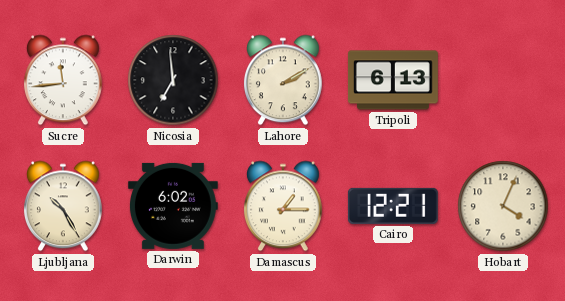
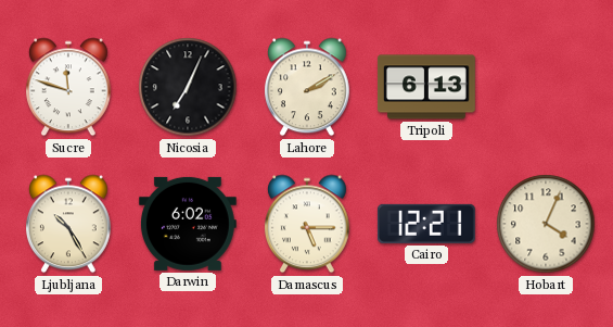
Sucre: 11:44 -> 11:48
Nicosia: 6:59 -> 7:04
Damascus: 1:15 -> 5:15
